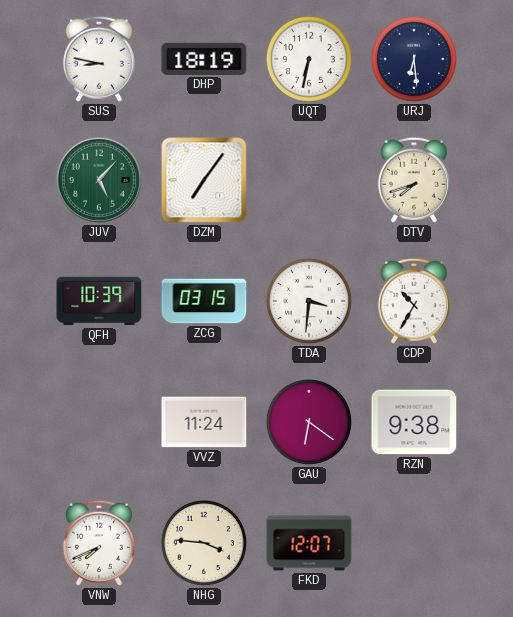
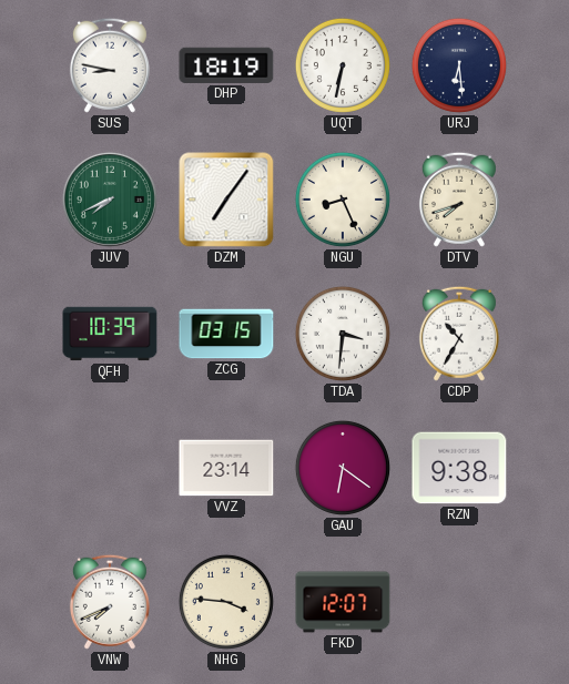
JUV: 5:07 -> 7:41
NGU: none -> 8:26
VVZ: 11:24 -> 23:14
